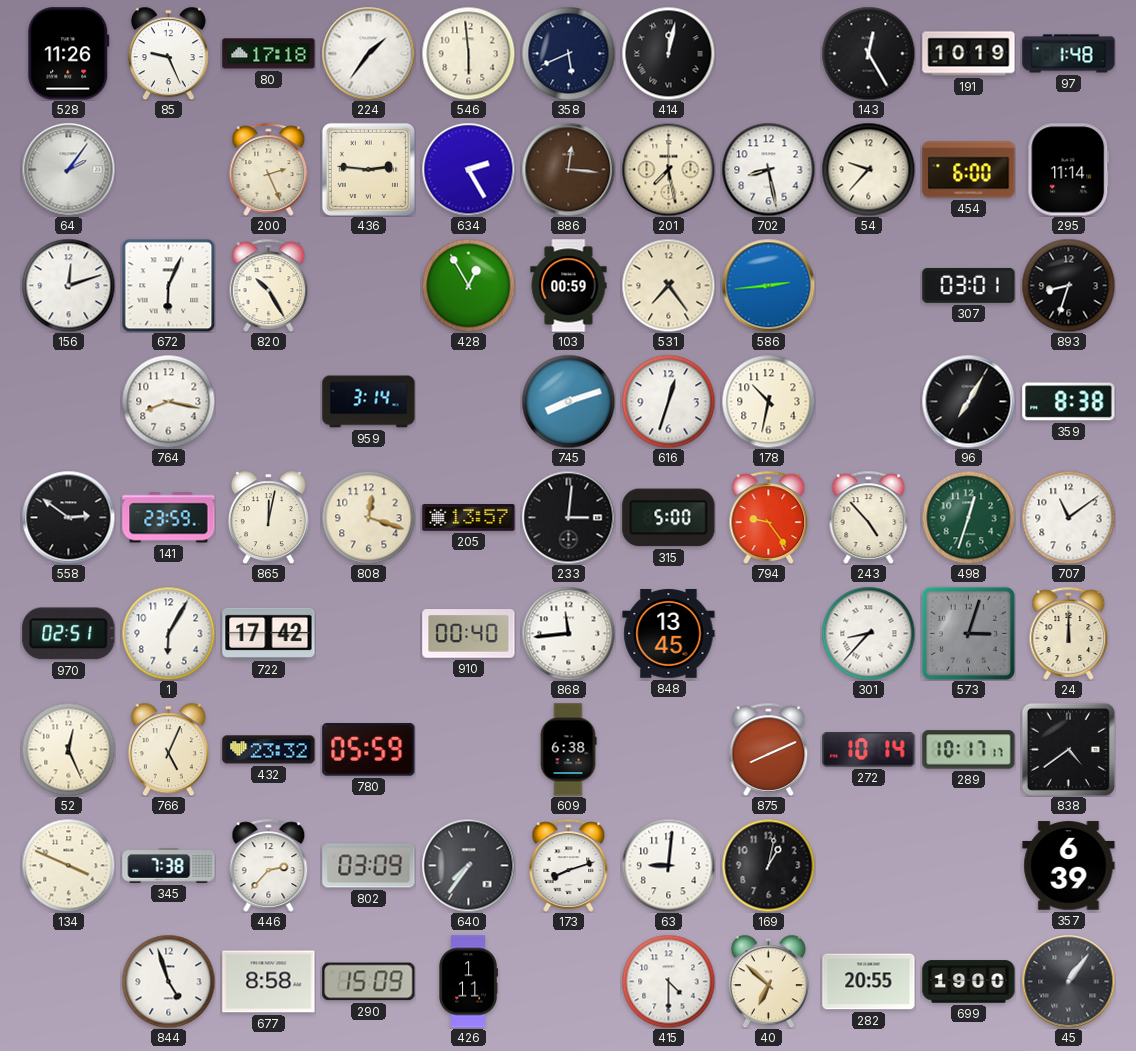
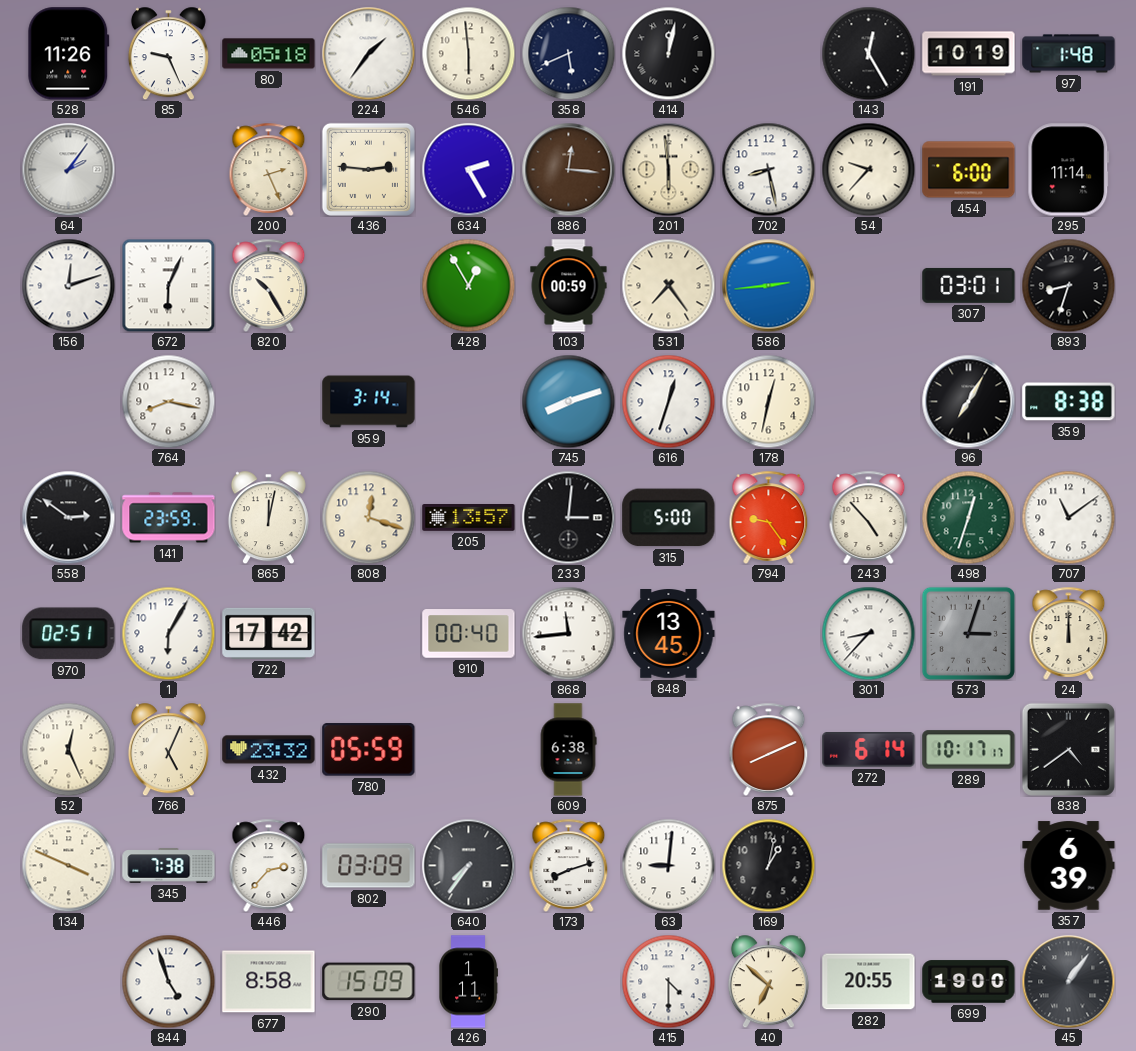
80: 17:18 -> 05:18
201: 7:28 -> 5:59
178: 10:32 -> 12:32
272: 10:14 -> 6:14
